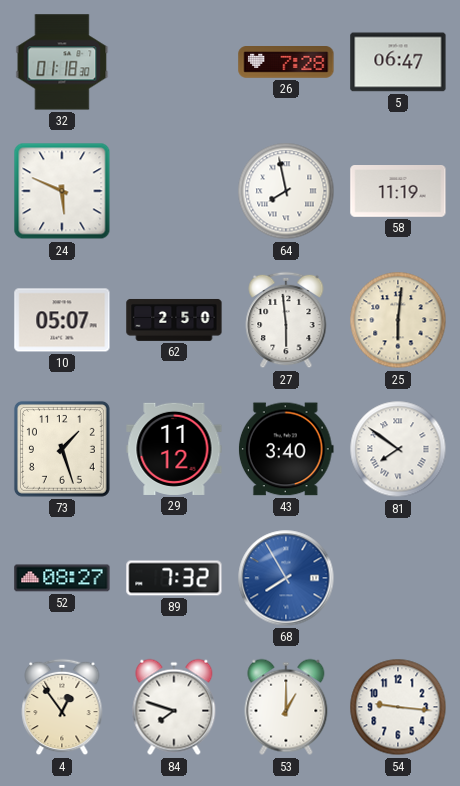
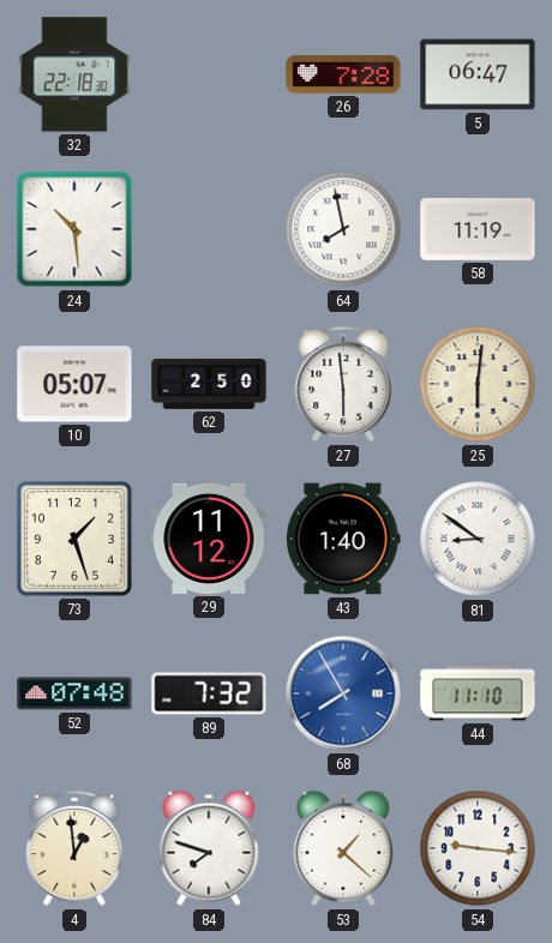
32: 01:18 -> 22:18
24: 5:49 -> 10:29
43: 3:40 -> 1:40
81: 7:51 -> 8:51
52: 08:27 -> 07:48
44: none -> 11:10
4: 12:54 -> 12:59
53: 1:00 -> 1:22
